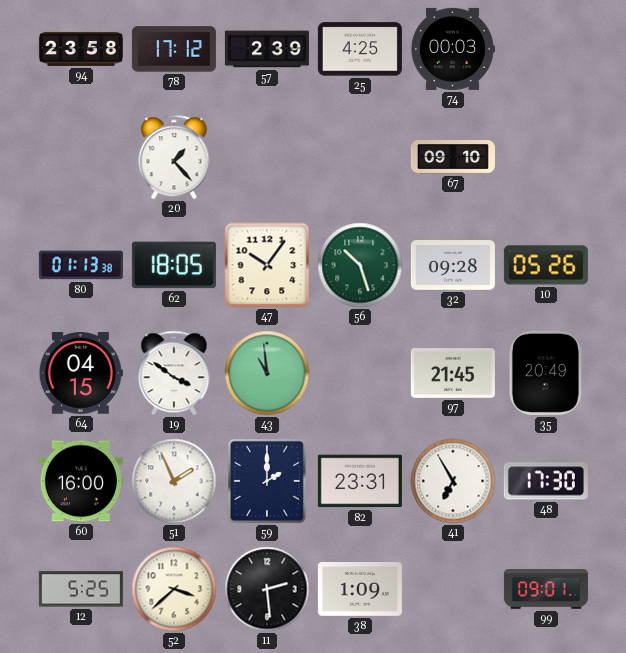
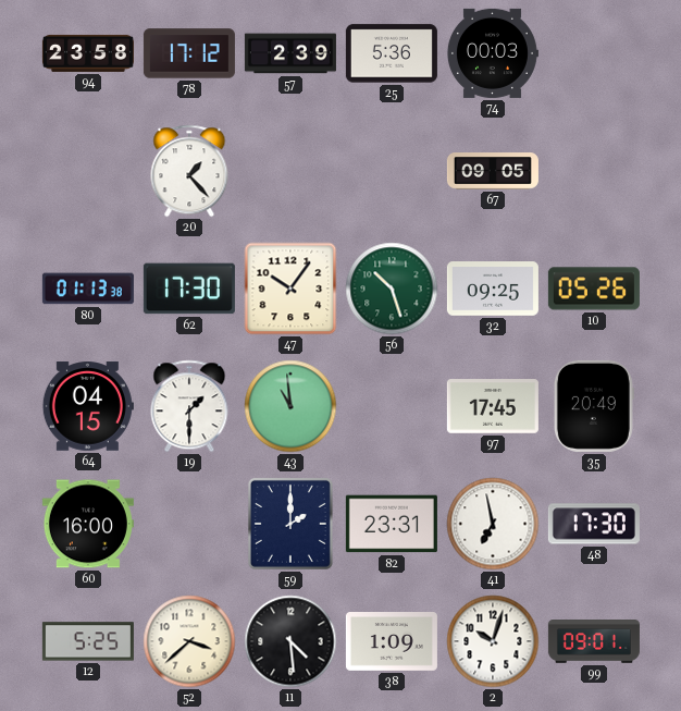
25: 4:25 -> 5:36
67: 09:10 -> 09:05
62: 18:05 -> 17:30
32: 09:28 -> 09:25
19: 3:51 -> 1:30
97: 21:45 -> 17:45
51: 1:56 -> none
41: 6:55 -> 6:58
11: 2:29 -> 4:29
2: none -> 10:03
